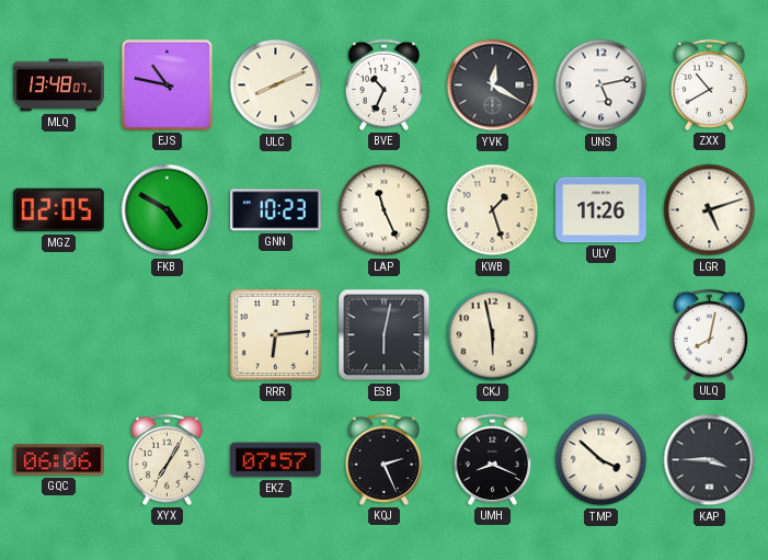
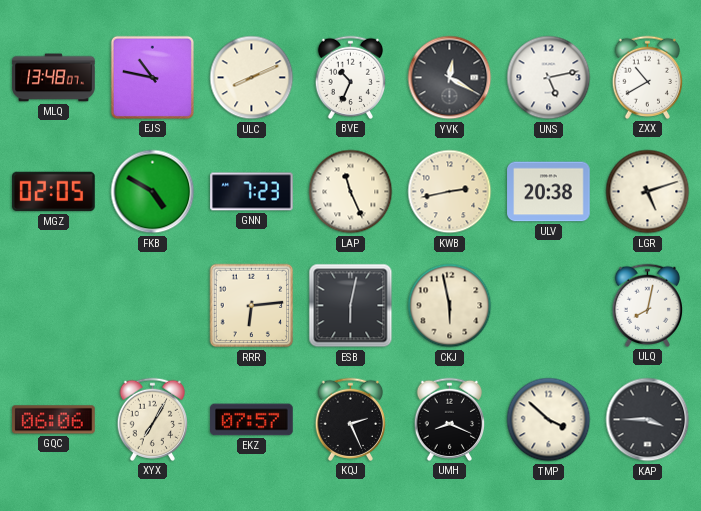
GNN: 10:23 -> 7:23
KWB: 1:27 -> 2:43
ULV: 11:26 -> 20:38
